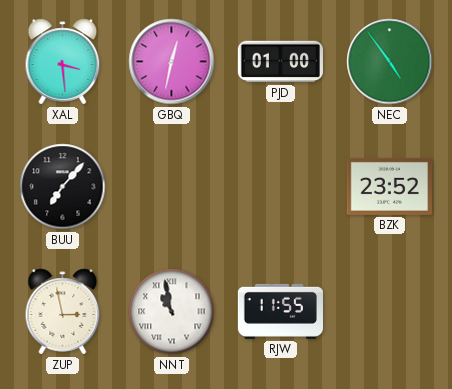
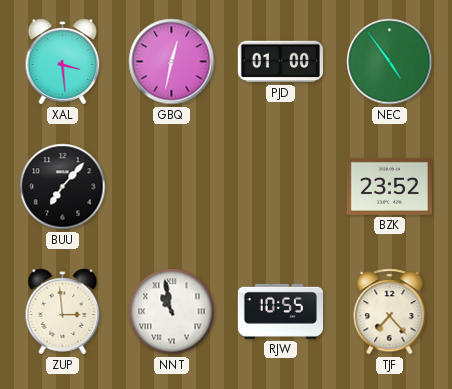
ZUP: 2:58 -> 2:59
RJW: 11:55 -> 10:55
TJF: none -> 7:23
